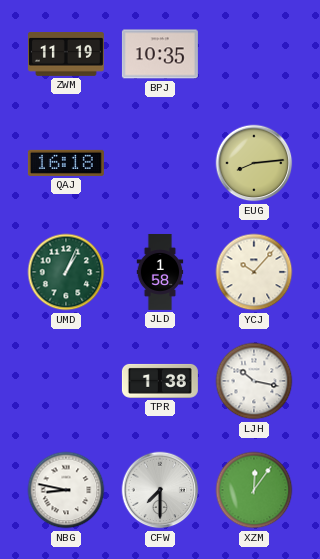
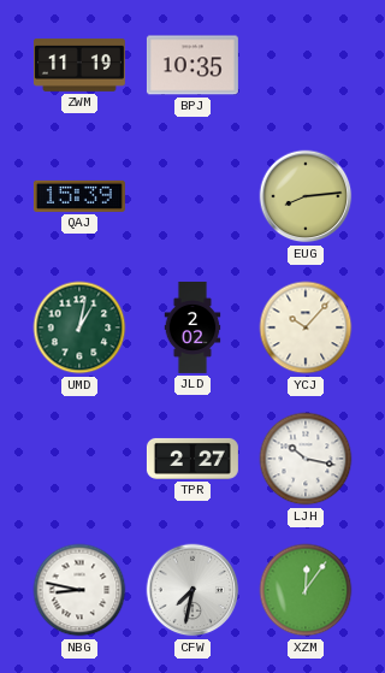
QAJ: 16:18 -> 15:39
UMD: 1:04 -> 1:02
JLD: 1:58 -> 2:02
TPR: 1:38 -> 2:27
CFW: 7:30 -> 7:32
